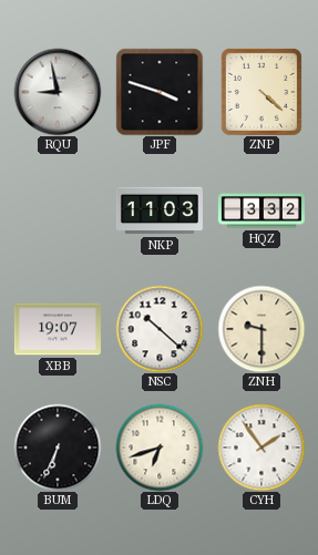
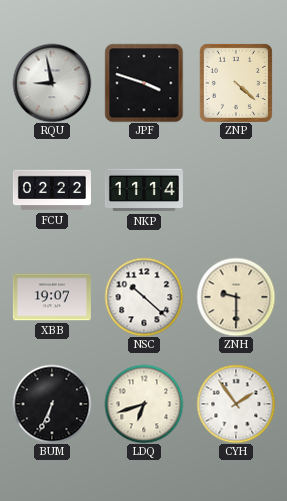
FCU: none -> 02:22
NKP: 11:03 -> 11:14
HQZ: 3:32 -> none
